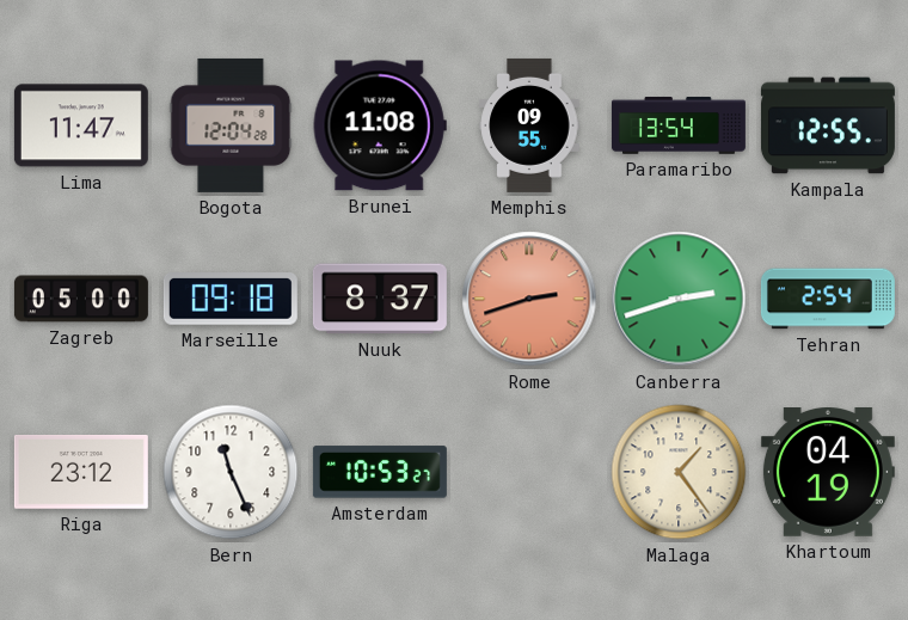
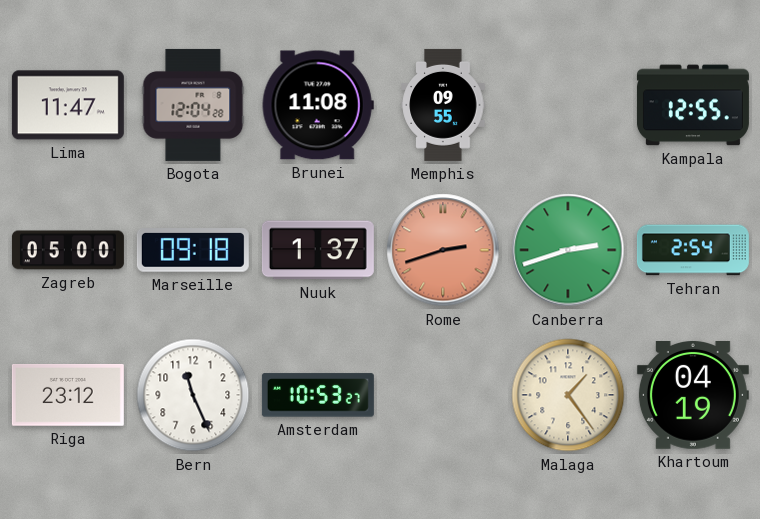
Paramaribo: 13:54 -> none
Nuuk: 8:37 -> 1:37
